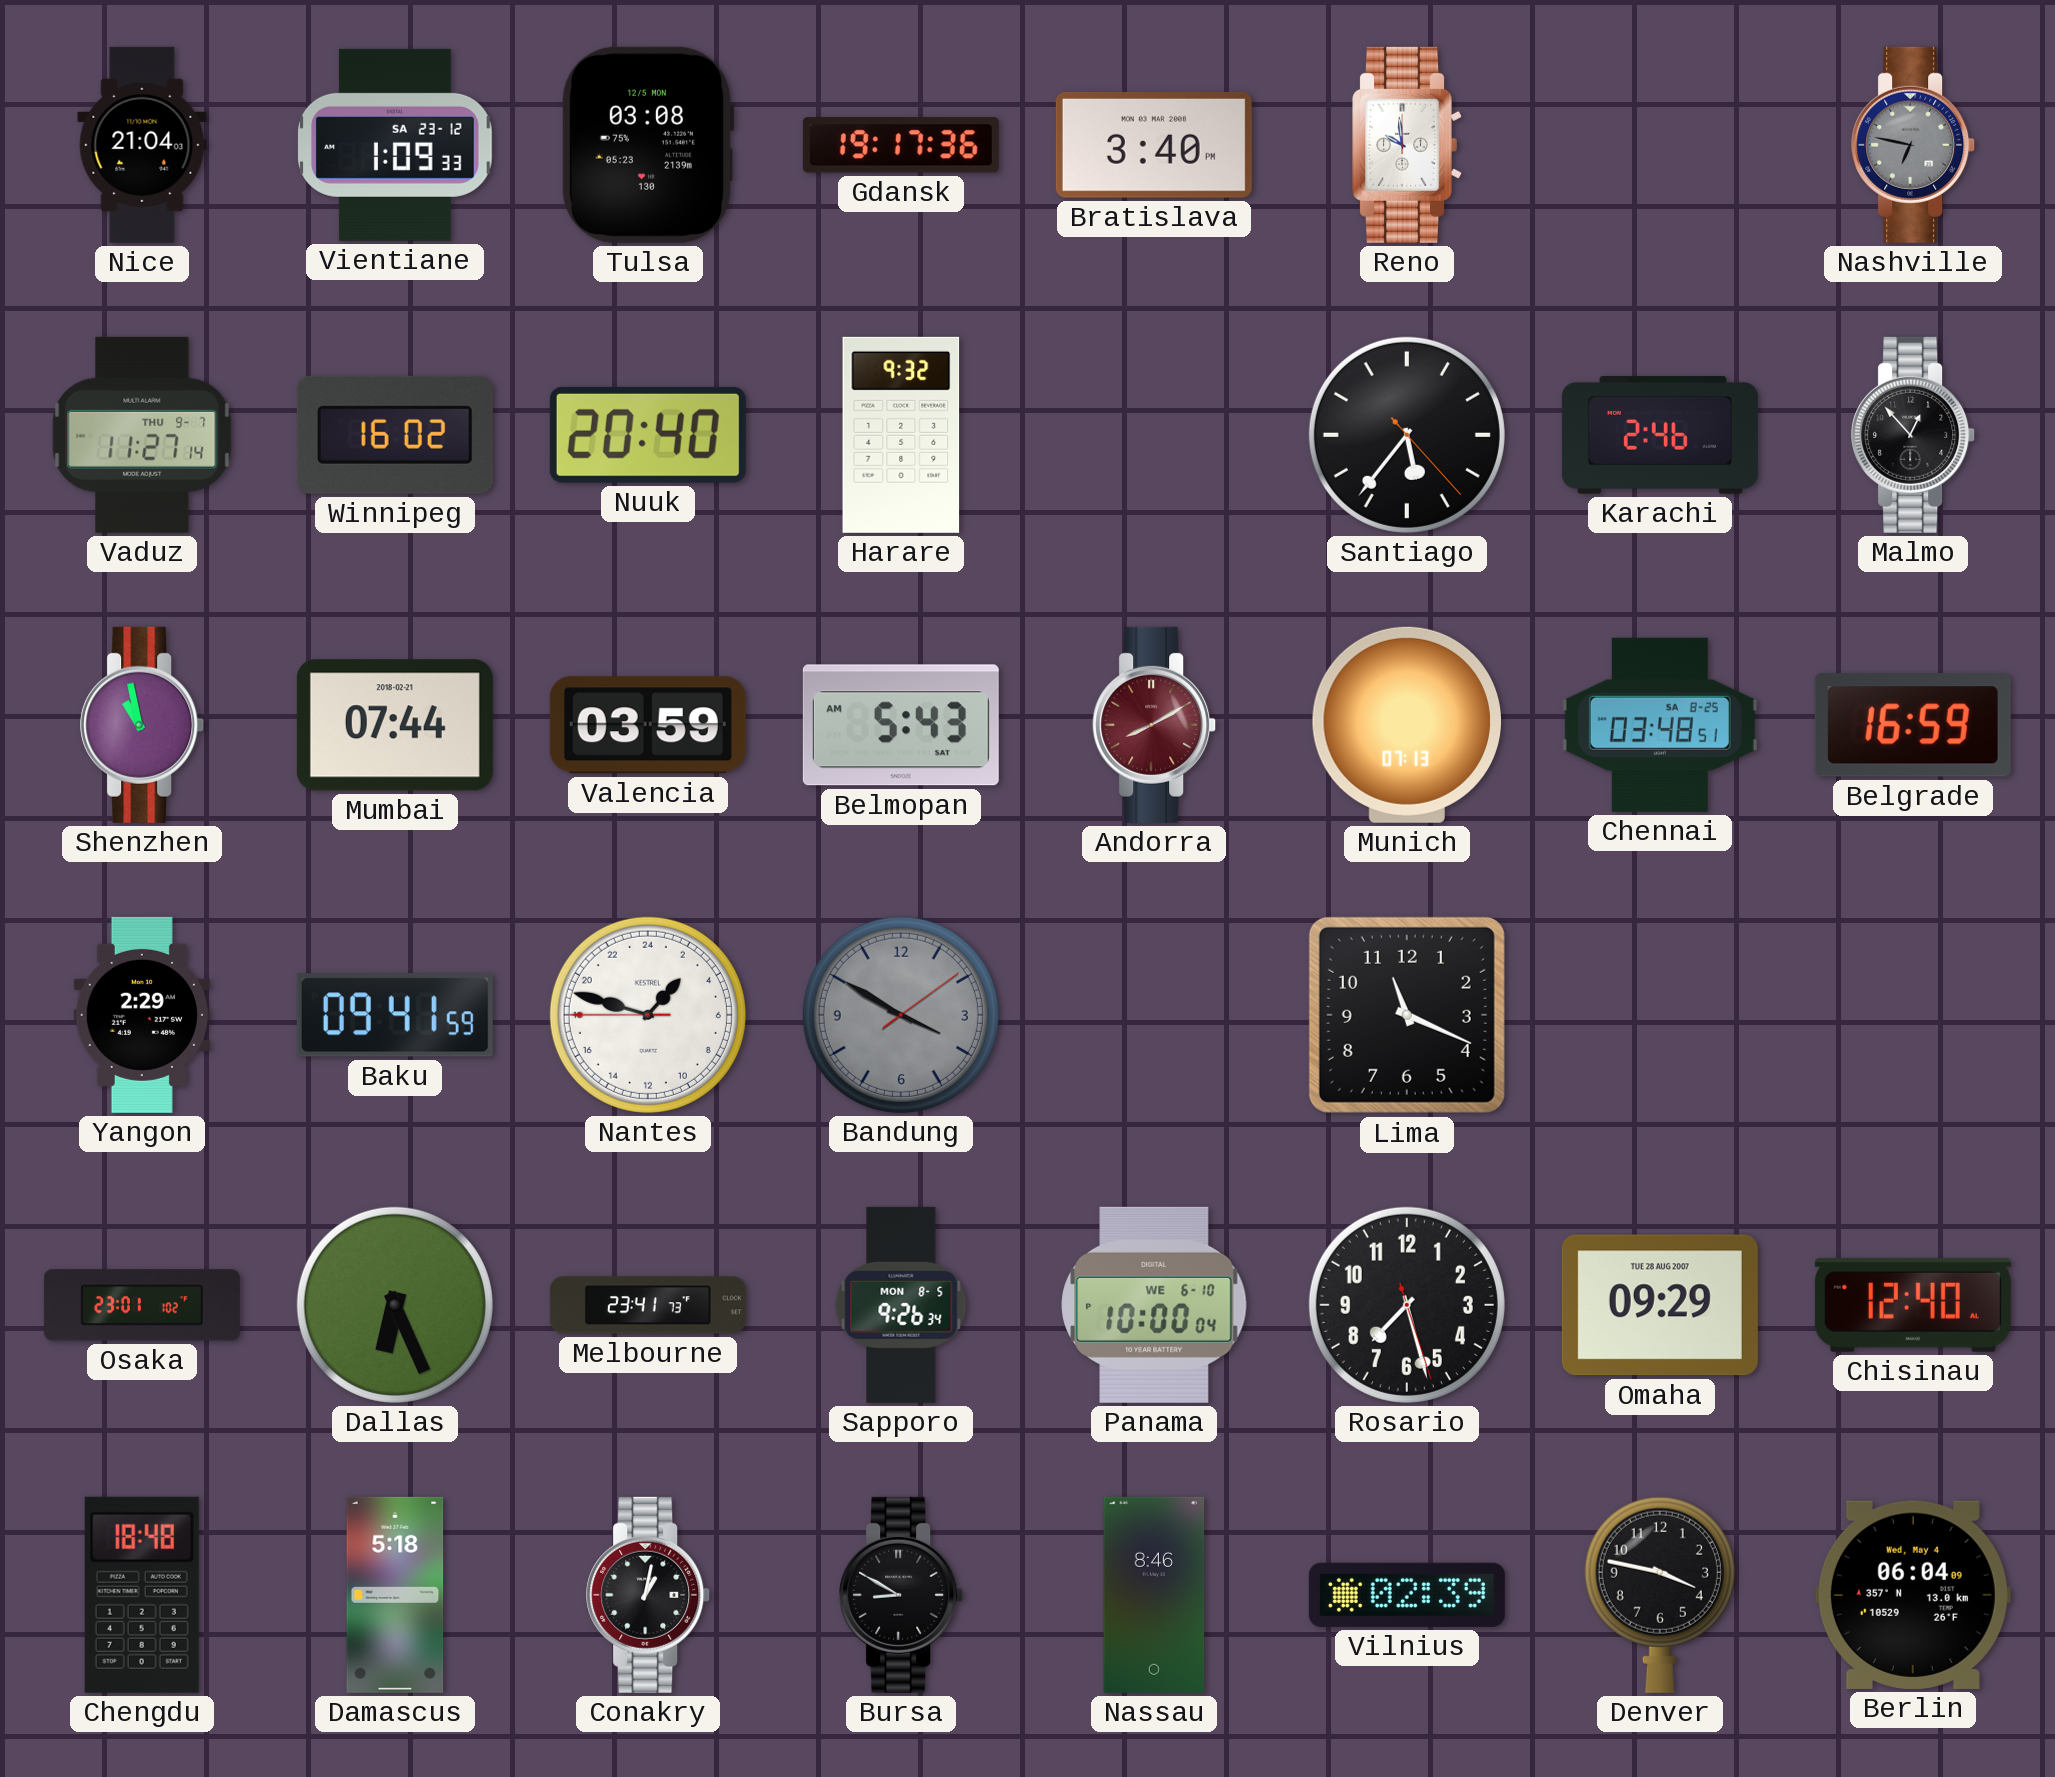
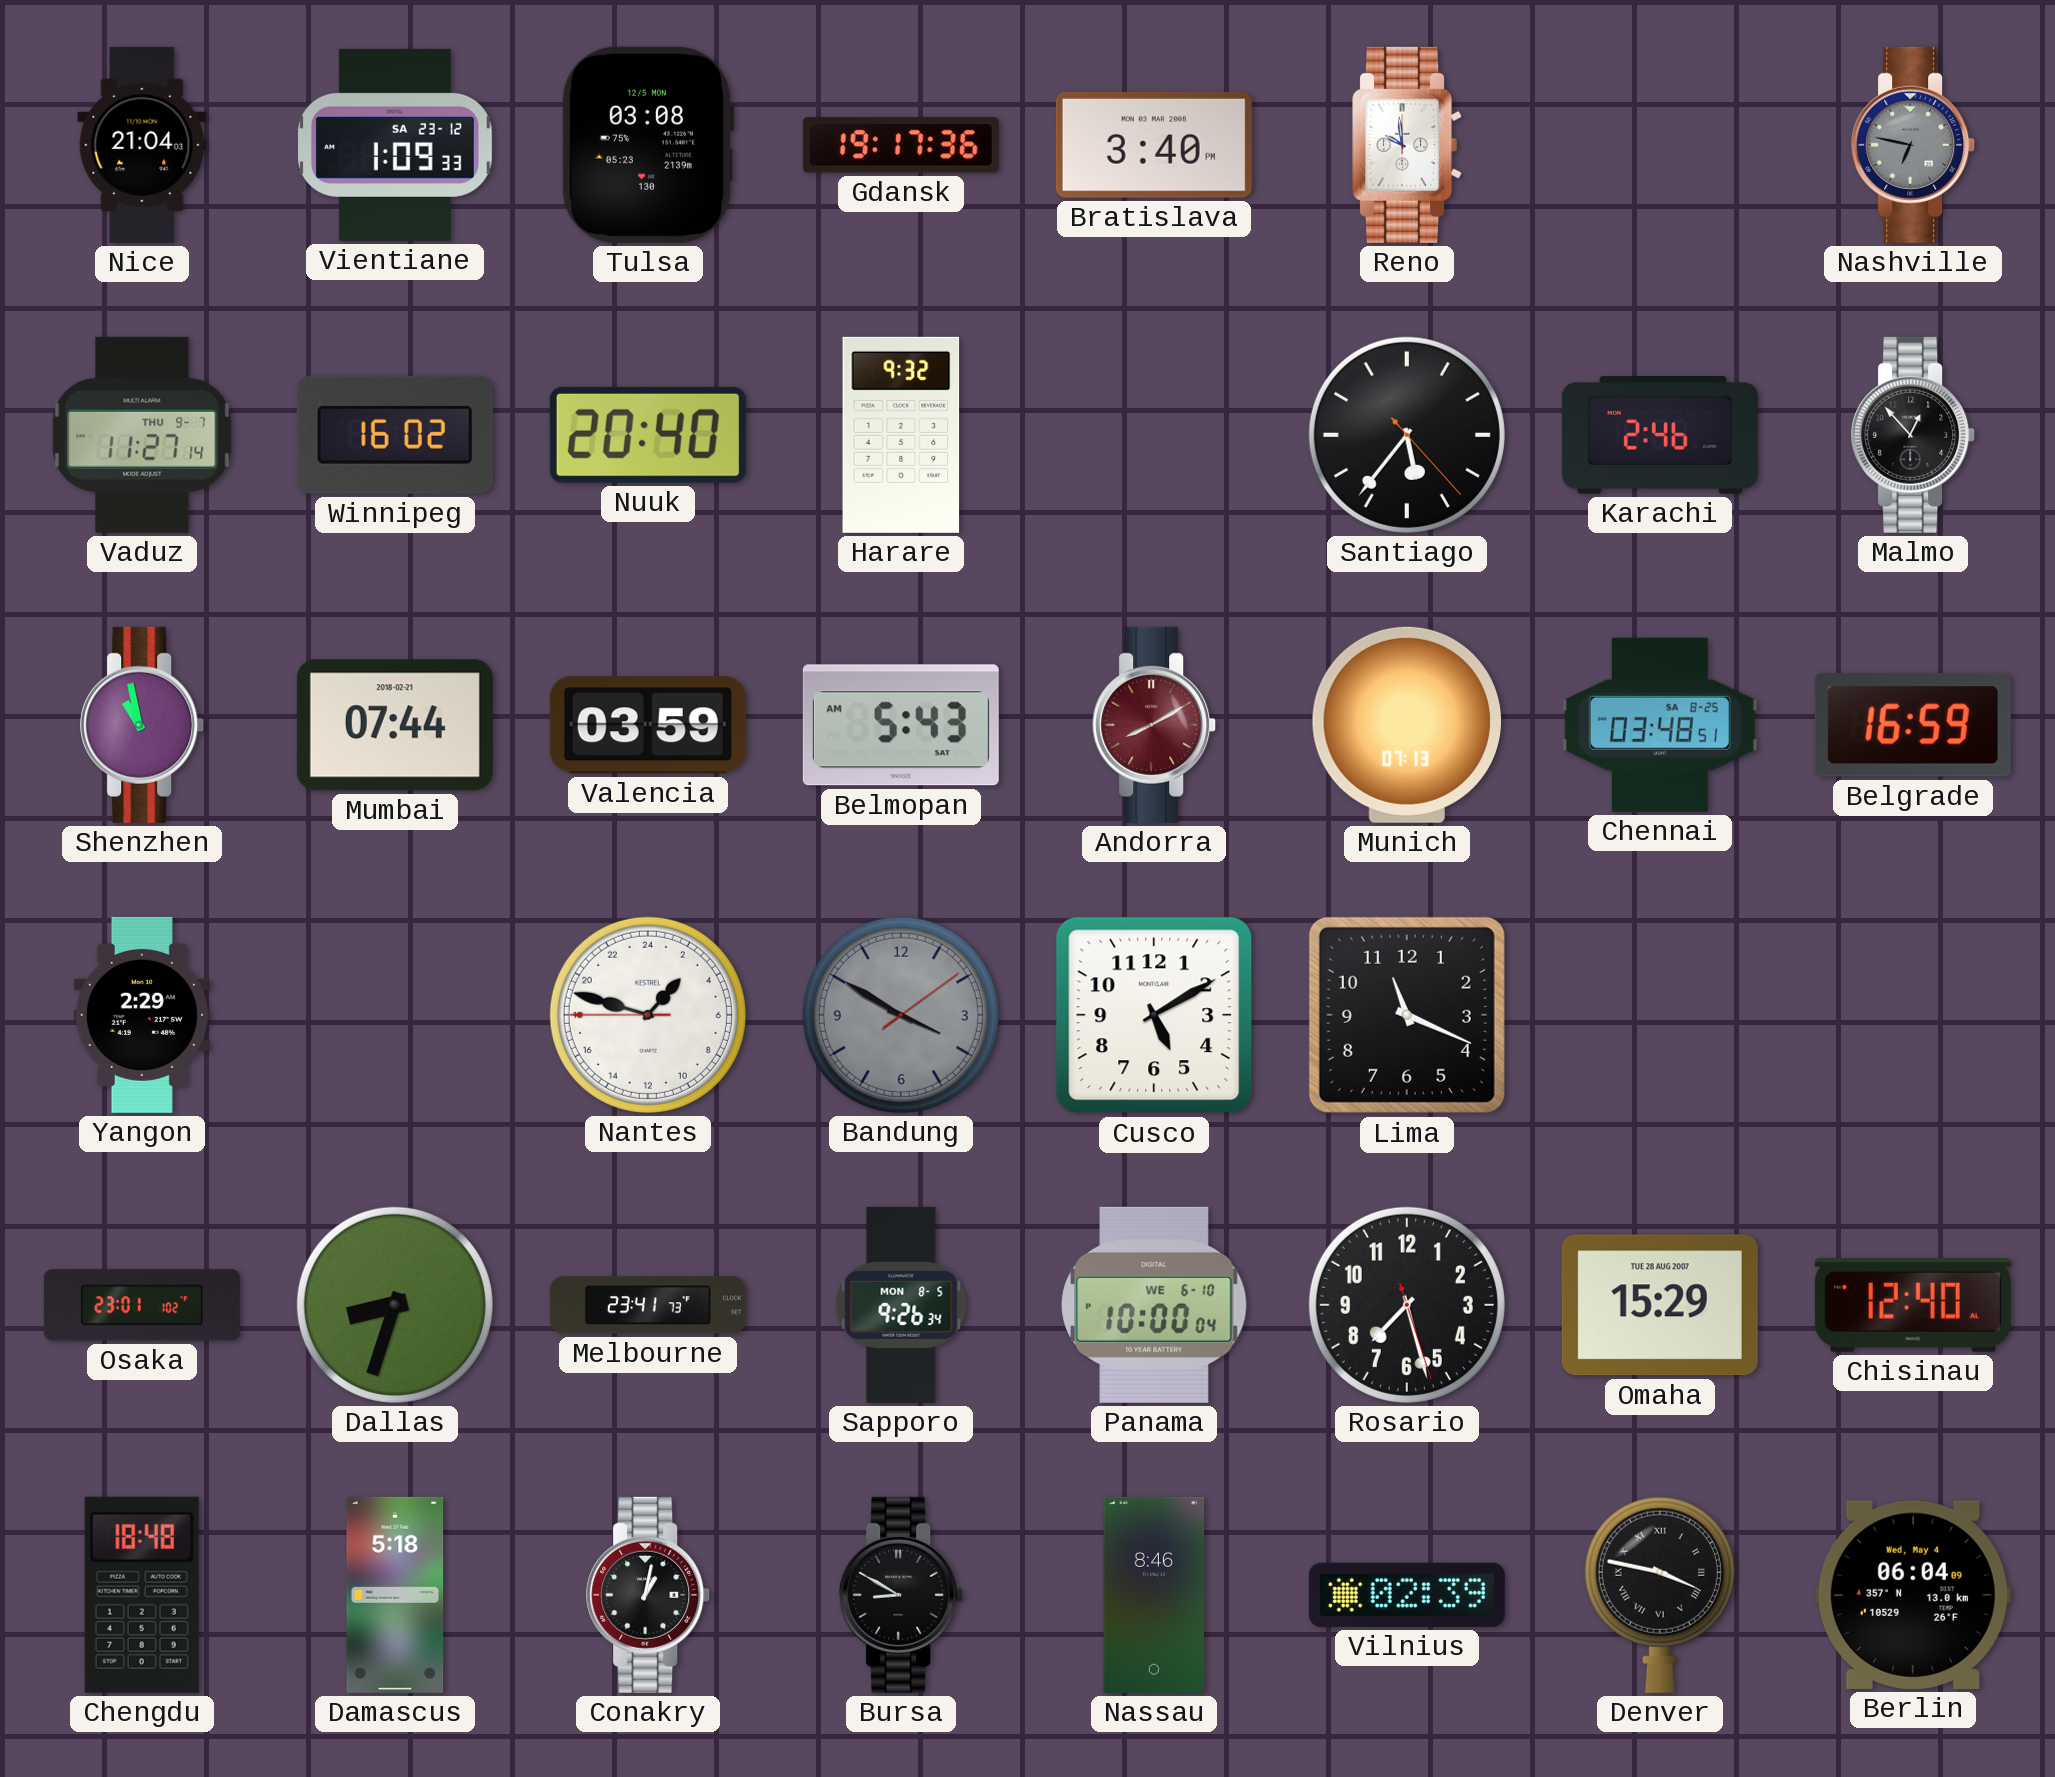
Baku: 09:41 -> none
Cusco: none -> 5:10
Dallas: 6:26 -> 8:33
Omaha: 09:29 -> 15:29
Denver numerals: Arabic -> Roman
